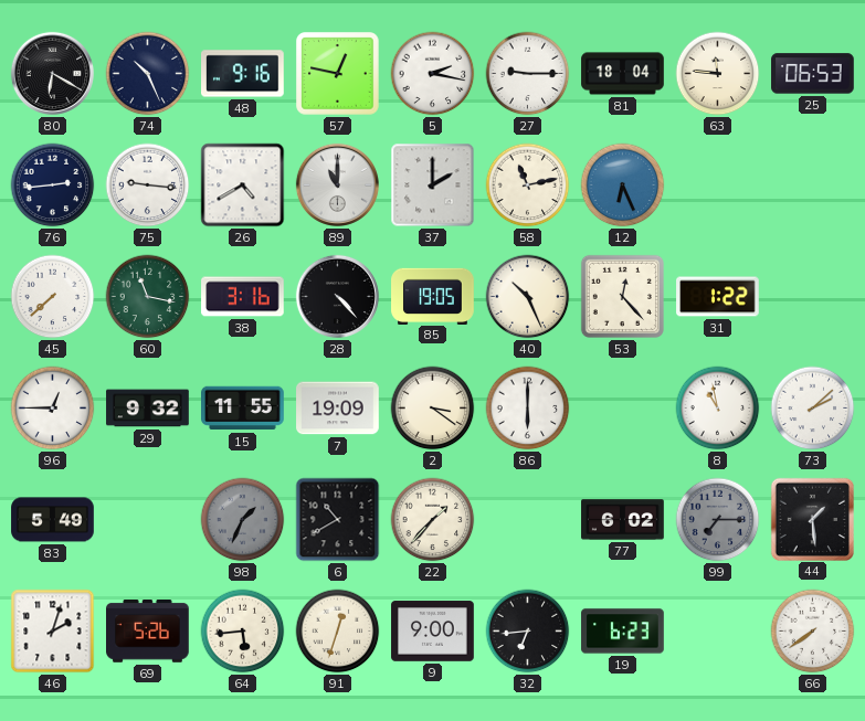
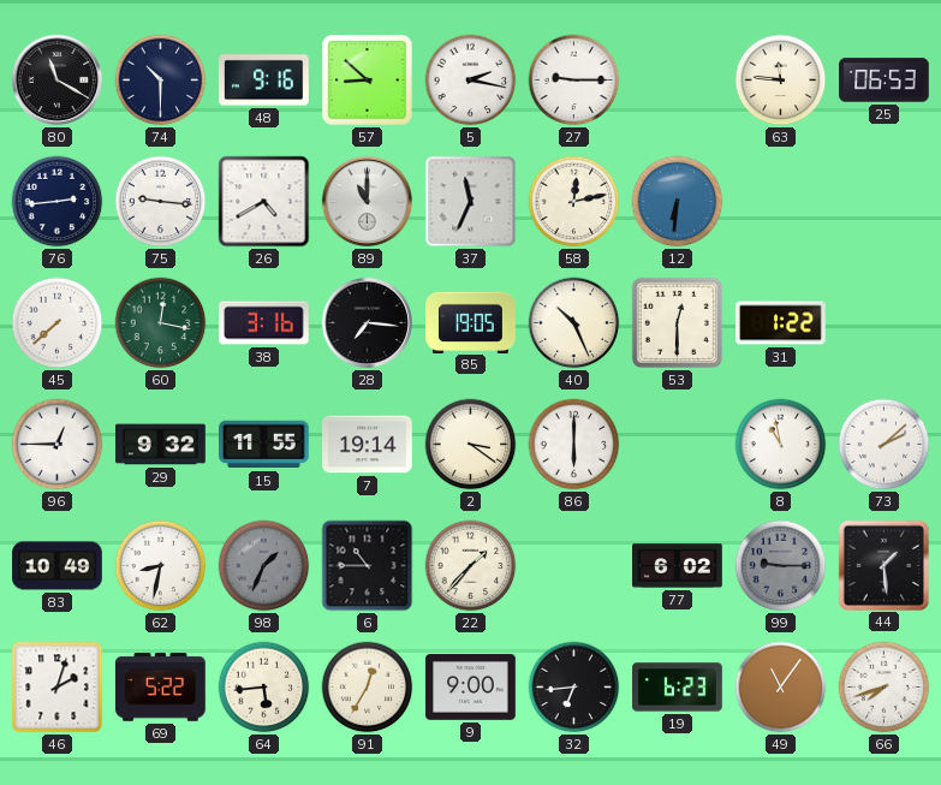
80: 6:20 -> 11:20
74: 10:26 -> 10:30
57: 12:47 -> 8:52
81: 18:04 -> none
37: 2:00 -> 11:34
58: 11:13 -> 12:13
12: 6:26 -> 6:31
60: 11:17 -> 12:17
28: 4:23 -> 7:16
53: 12:23 -> 12:30
7: 19:09 -> 19:14
83: 5:49 -> 10:49
62: none -> 8:32
6: 10:40 -> 10:45
99: 7:15 -> 9:15
69: 5:26 -> 5:22
91: 12:33 -> 12:35
49: none -> 11:06
66: 7:39 -> 7:42
